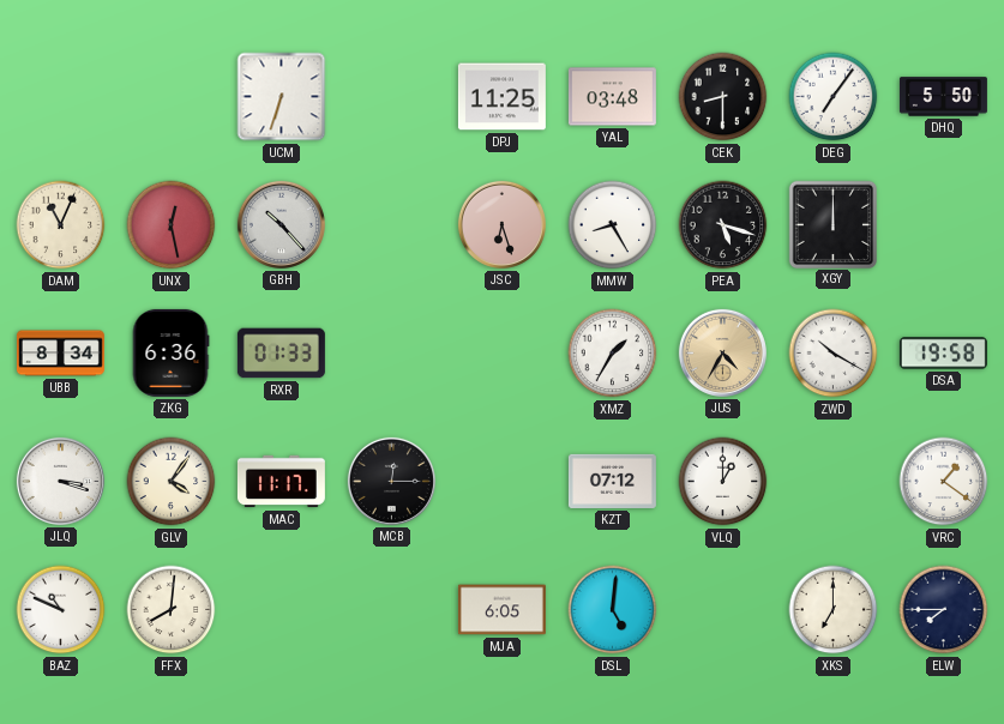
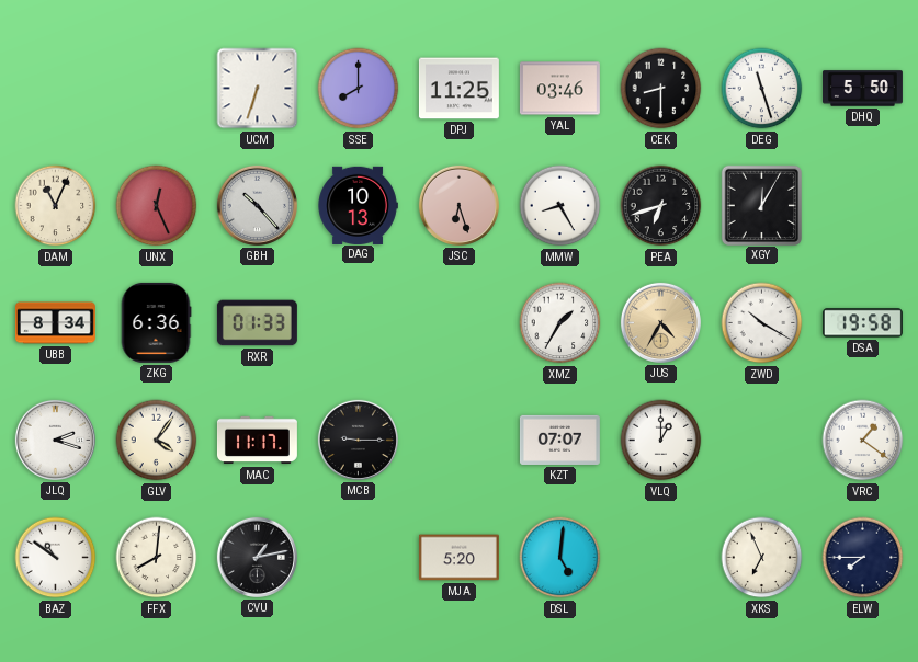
SSE: none -> 8:00
YAL: 03:48 -> 03:46
DEG: 7:06 -> 11:27
UNX: 12:28 -> 12:26
DAG: none -> 10:13
PEA: 5:18 -> 6:42
XGY: 12:00 -> 12:05
JLQ: 3:18 -> 2:18
MCB: 12:15 -> 9:15
KZT: 07:12 -> 07:07
BAZ: 10:49 -> 10:51
CVU: none -> 1:13
MJA: 6:05 -> 5:20
XKS: 7:00 -> 6:56
